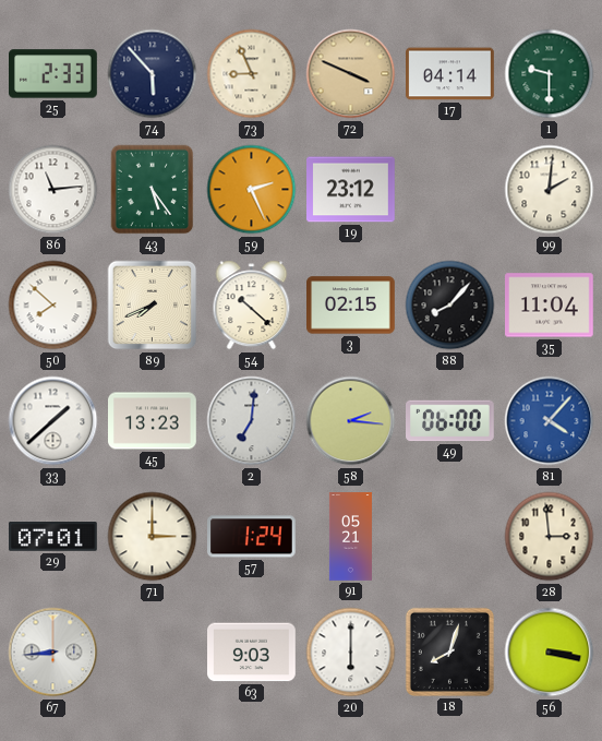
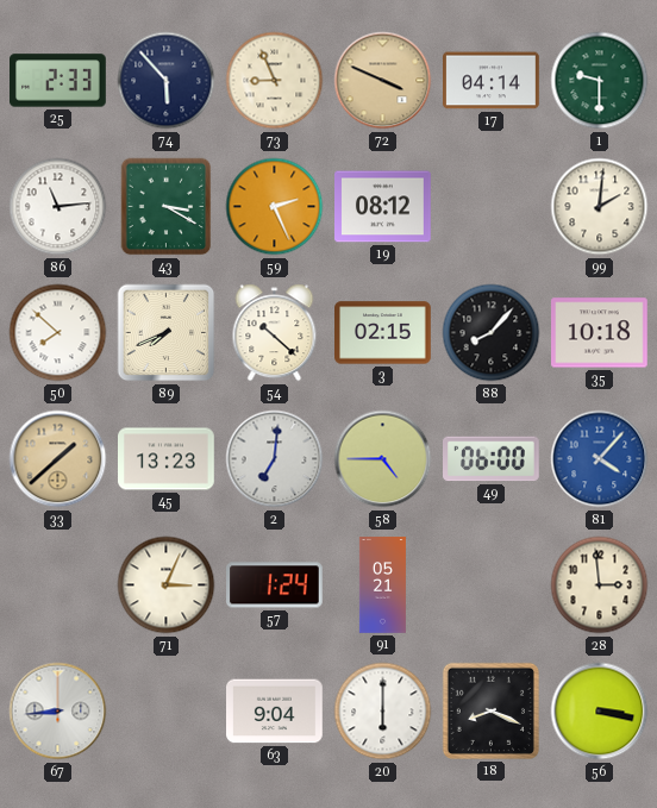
43: 5:24 -> 3:20
19: 23:12 -> 08:12
35: 11:04 -> 10:18
33 dial: white -> champagne
58: 2:16 -> 4:45
29: 07:01 -> none
71: 3:00 -> 3:04
63: 9:03 -> 9:04
18: 8:03 -> 8:19
